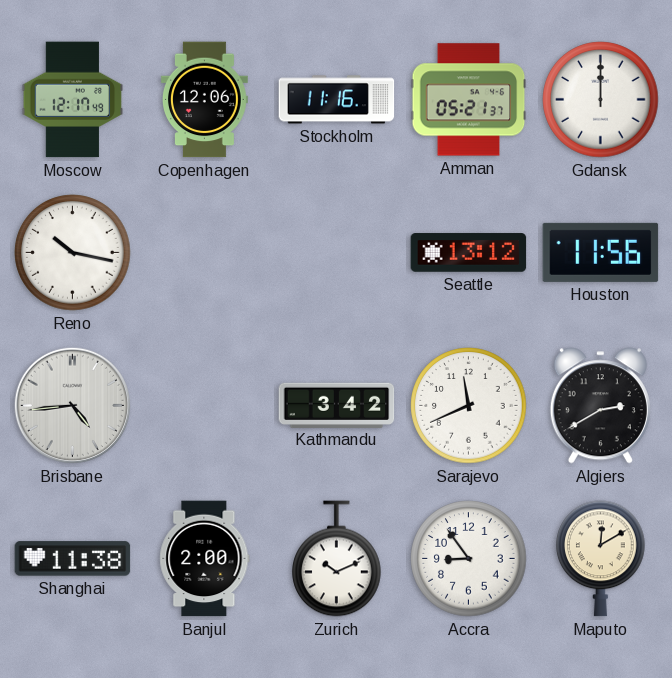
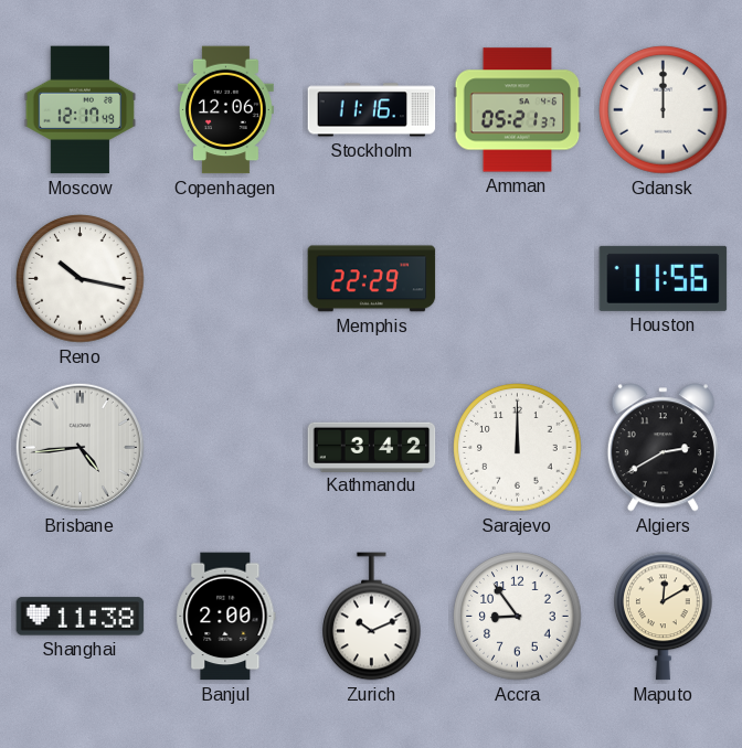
Memphis: none -> 22:29
Seattle: 13:12 -> none
Sarajevo: 11:41 -> 12:00
